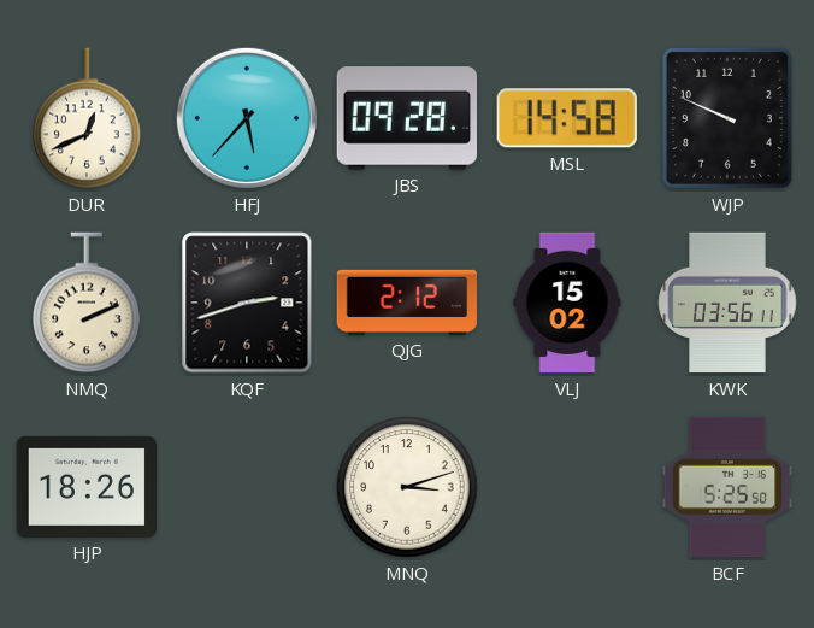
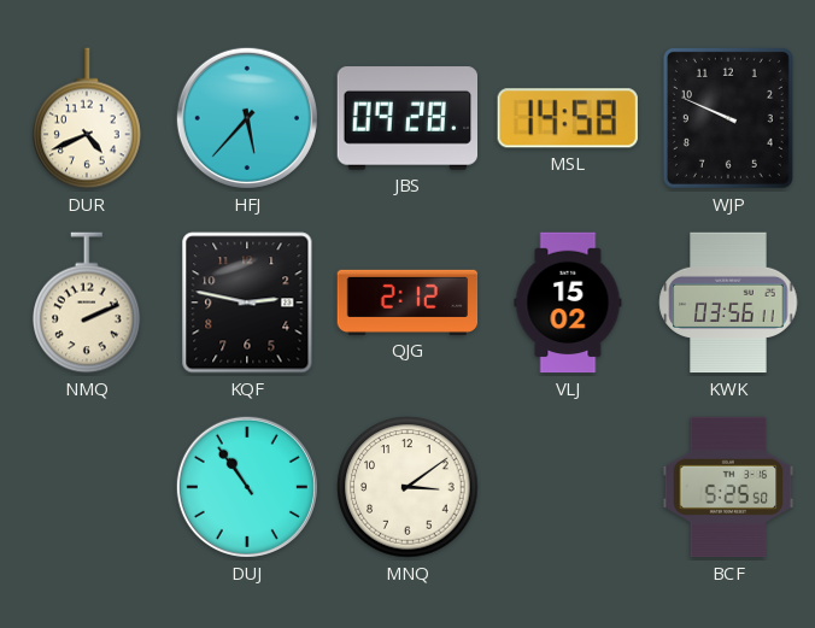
DUR: 12:41 -> 4:41
KQF: 2:42 -> 2:47
HJP: 18:26 -> none
DUJ: none -> 10:54
MNQ: 3:12 -> 3:09
